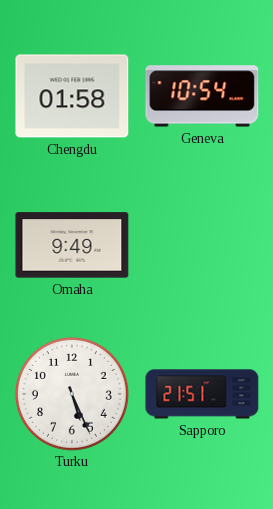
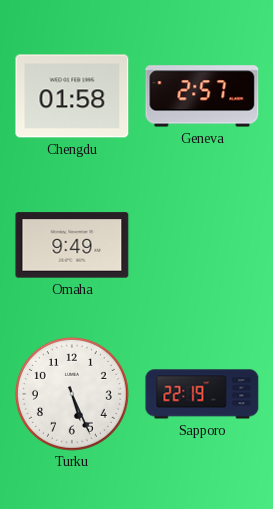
Geneva: 10:54 -> 2:57
Sapporo: 21:51 -> 22:19
